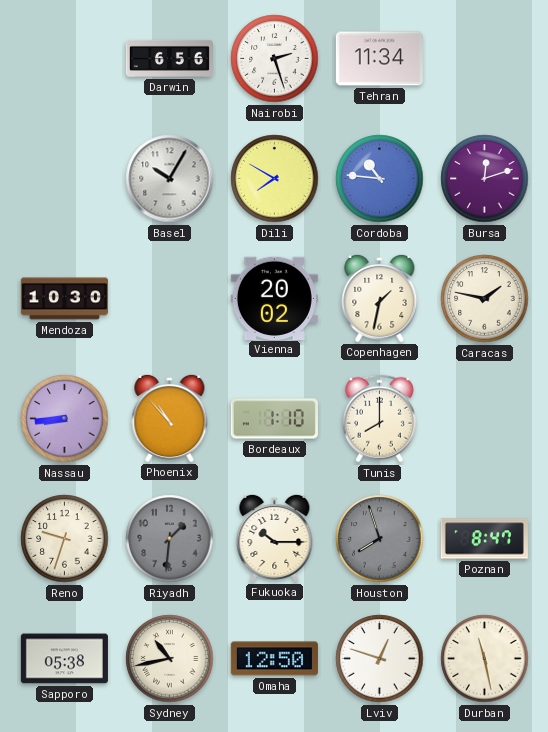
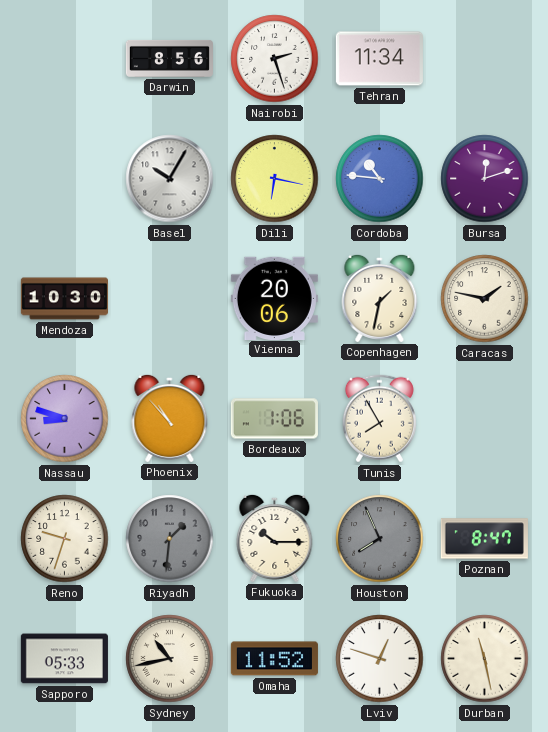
Darwin: 6:56 -> 8:56
Dili: 7:50 -> 6:17
Vienna: 20:02 -> 20:06
Nassau: 8:44 -> 8:48
Bordeaux: 1:10 -> 1:06
Tunis: 8:00 -> 7:55
Houston: 7:57 -> 7:56
Sapporo: 05:38 -> 05:33
Omaha: 12:50 -> 11:52
